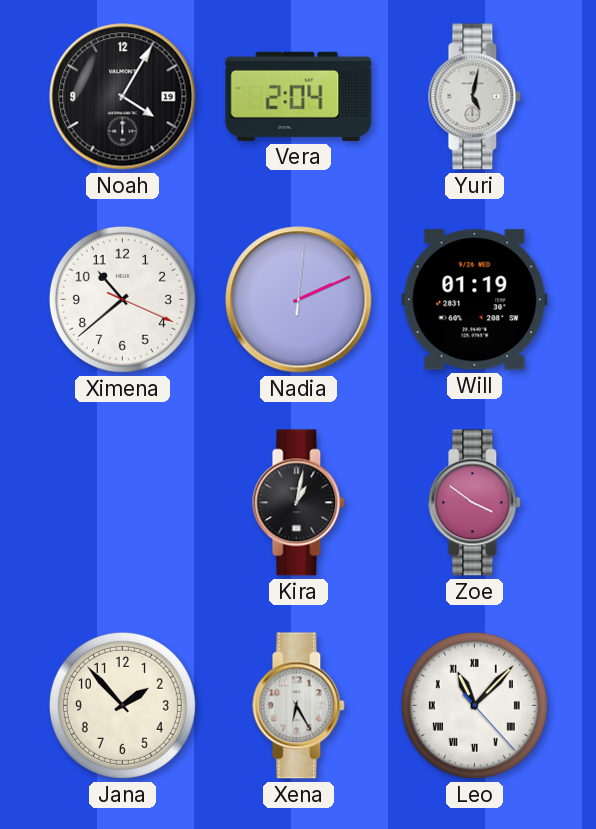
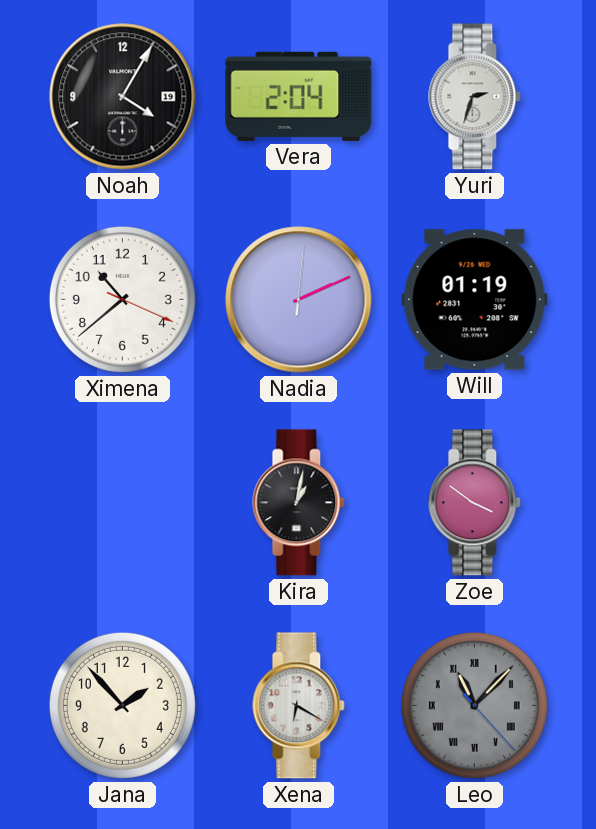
Yuri: 5:02 -> 2:33
Xena: 6:25 -> 6:20
Leo dial: white -> grey
